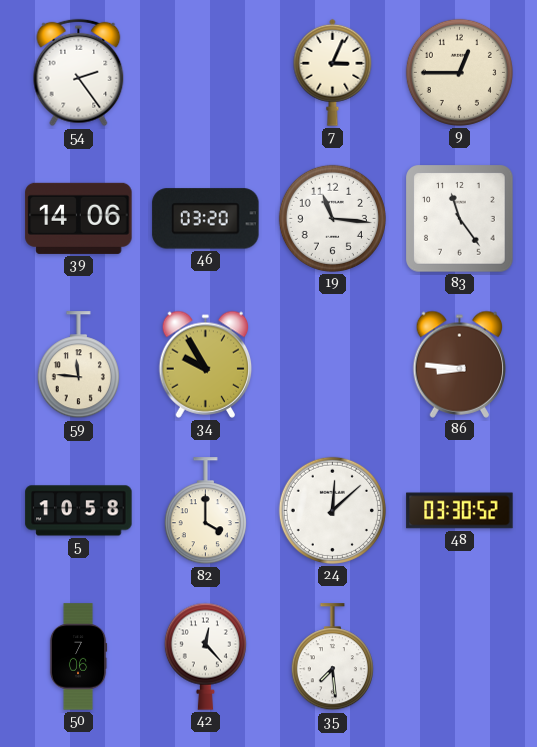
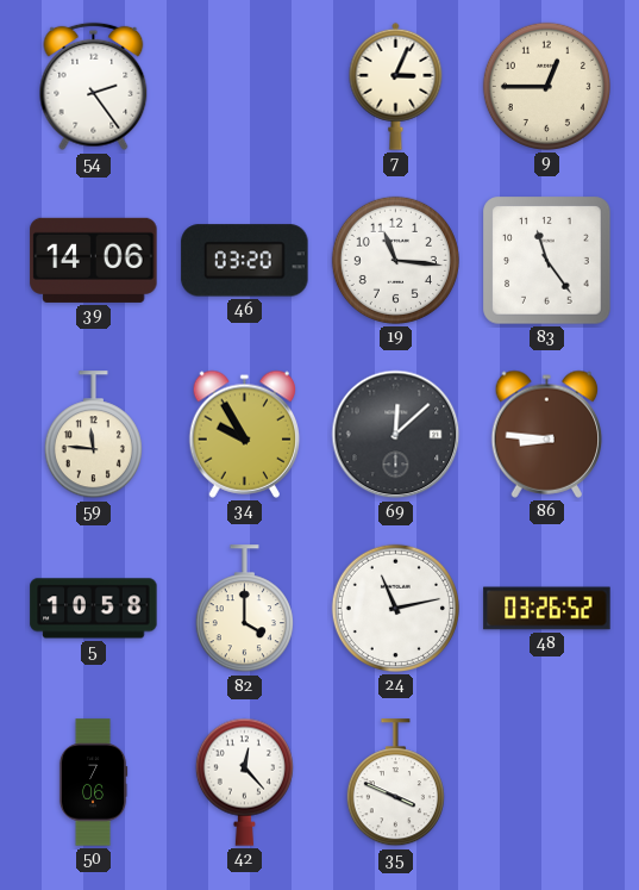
69: none -> 12:08
24: 12:08 -> 11:13
48: 03:30 -> 03:26
35: 7:29 -> 3:49
